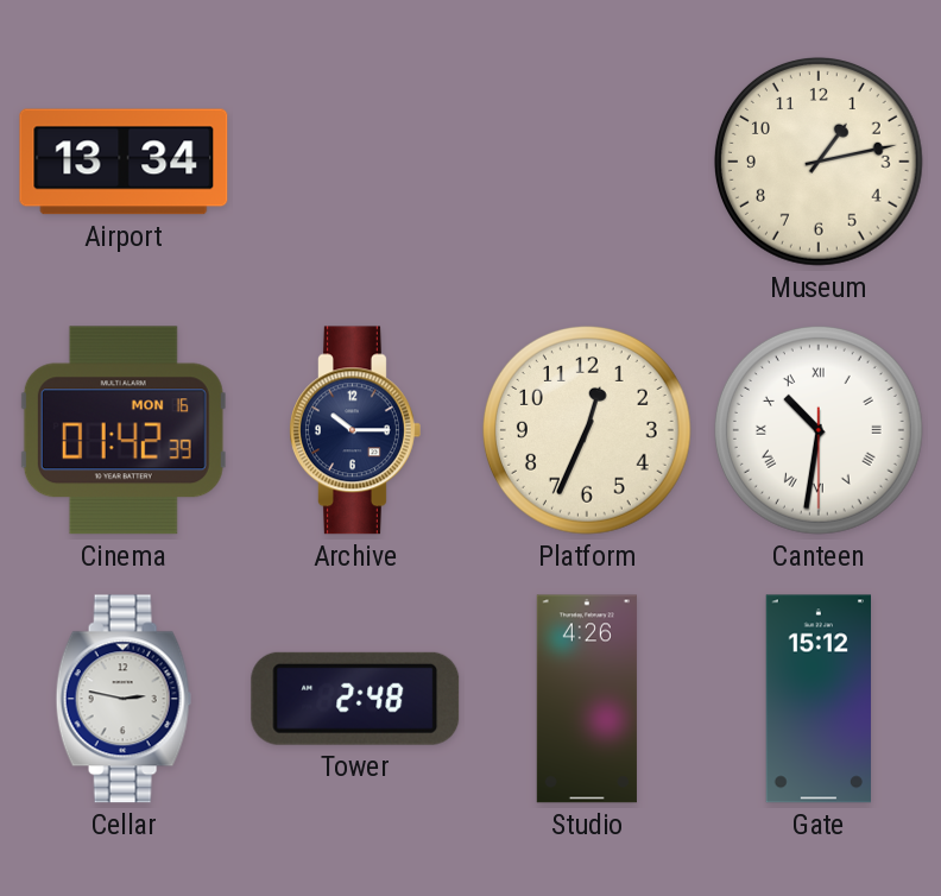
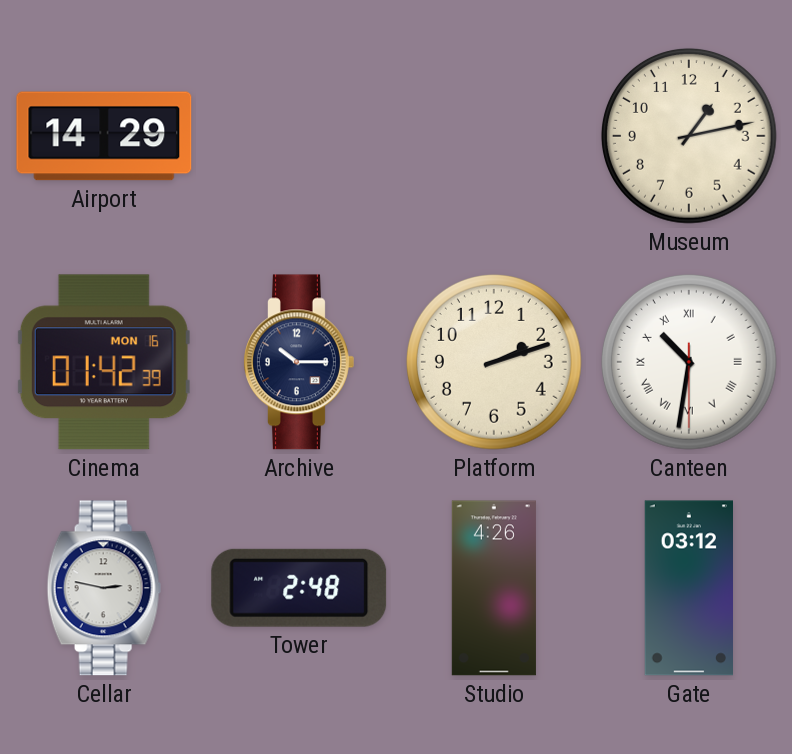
Airport: 13:34 -> 14:29
Platform: 12:34 -> 2:12
Gate: 15:12 -> 03:12
